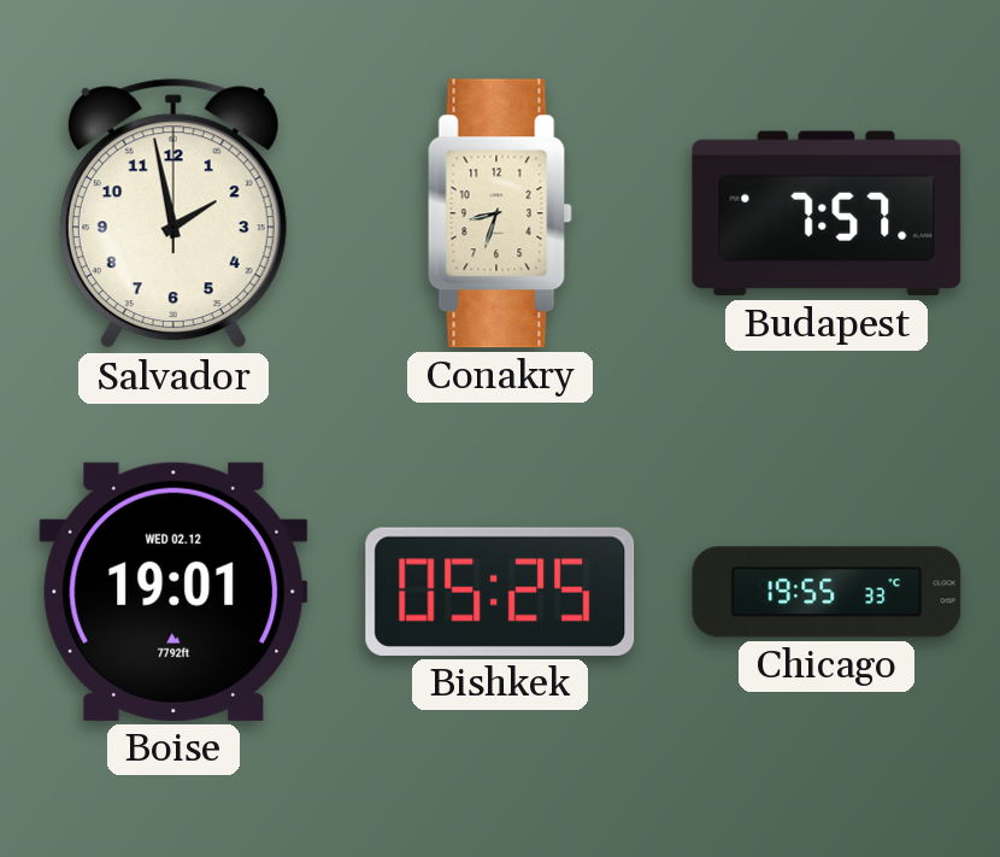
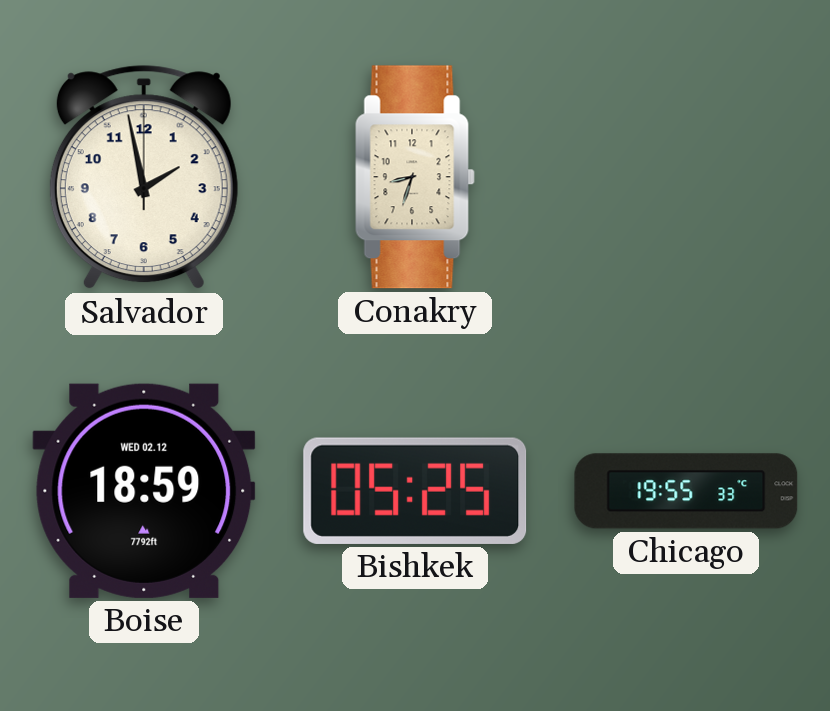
Budapest: 7:57 -> none
Boise: 19:01 -> 18:59
